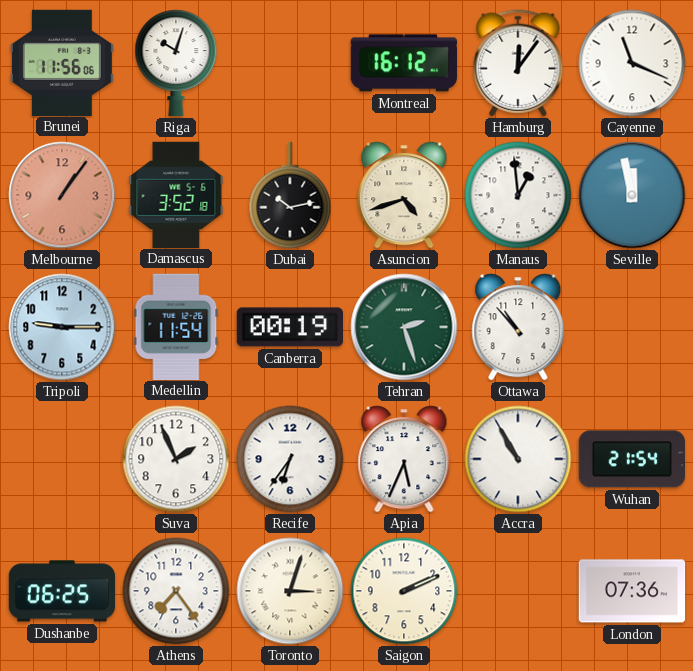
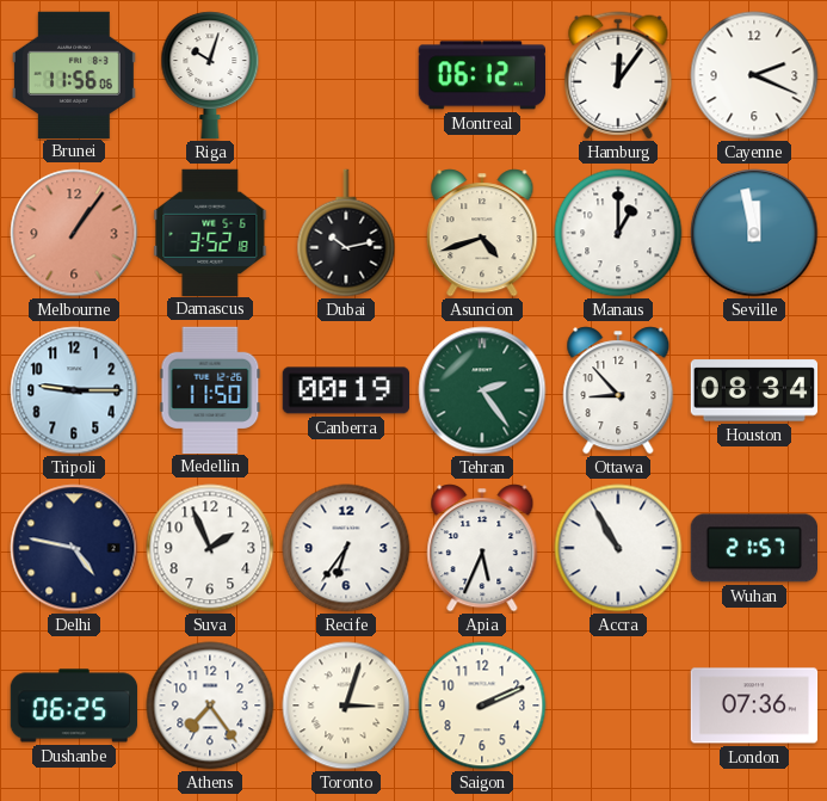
Montreal: 16:12 -> 06:12
Cayenne: 11:19 -> 2:19
Manaus: 12:59 -> 1:00
Medellin: 11:54 -> 11:50
Tehran: 2:27 -> 2:24
Ottawa: 10:53 -> 8:53
Houston: none -> 08:34
Delhi: none -> 4:47
Wuhan: 21:54 -> 21:57
